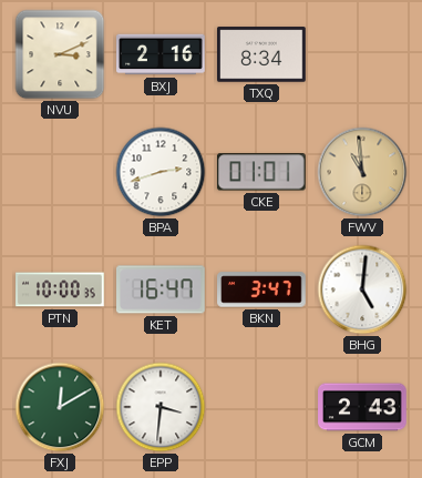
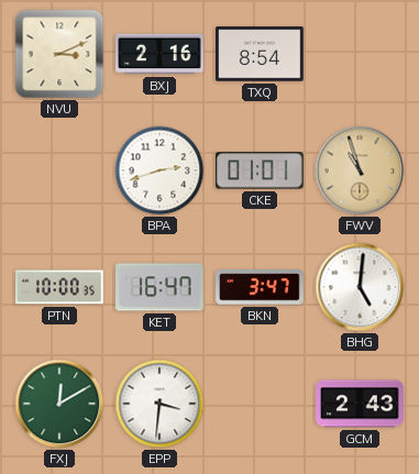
TXQ: 8:34 -> 8:54
FWV: 10:59 -> 10:57
